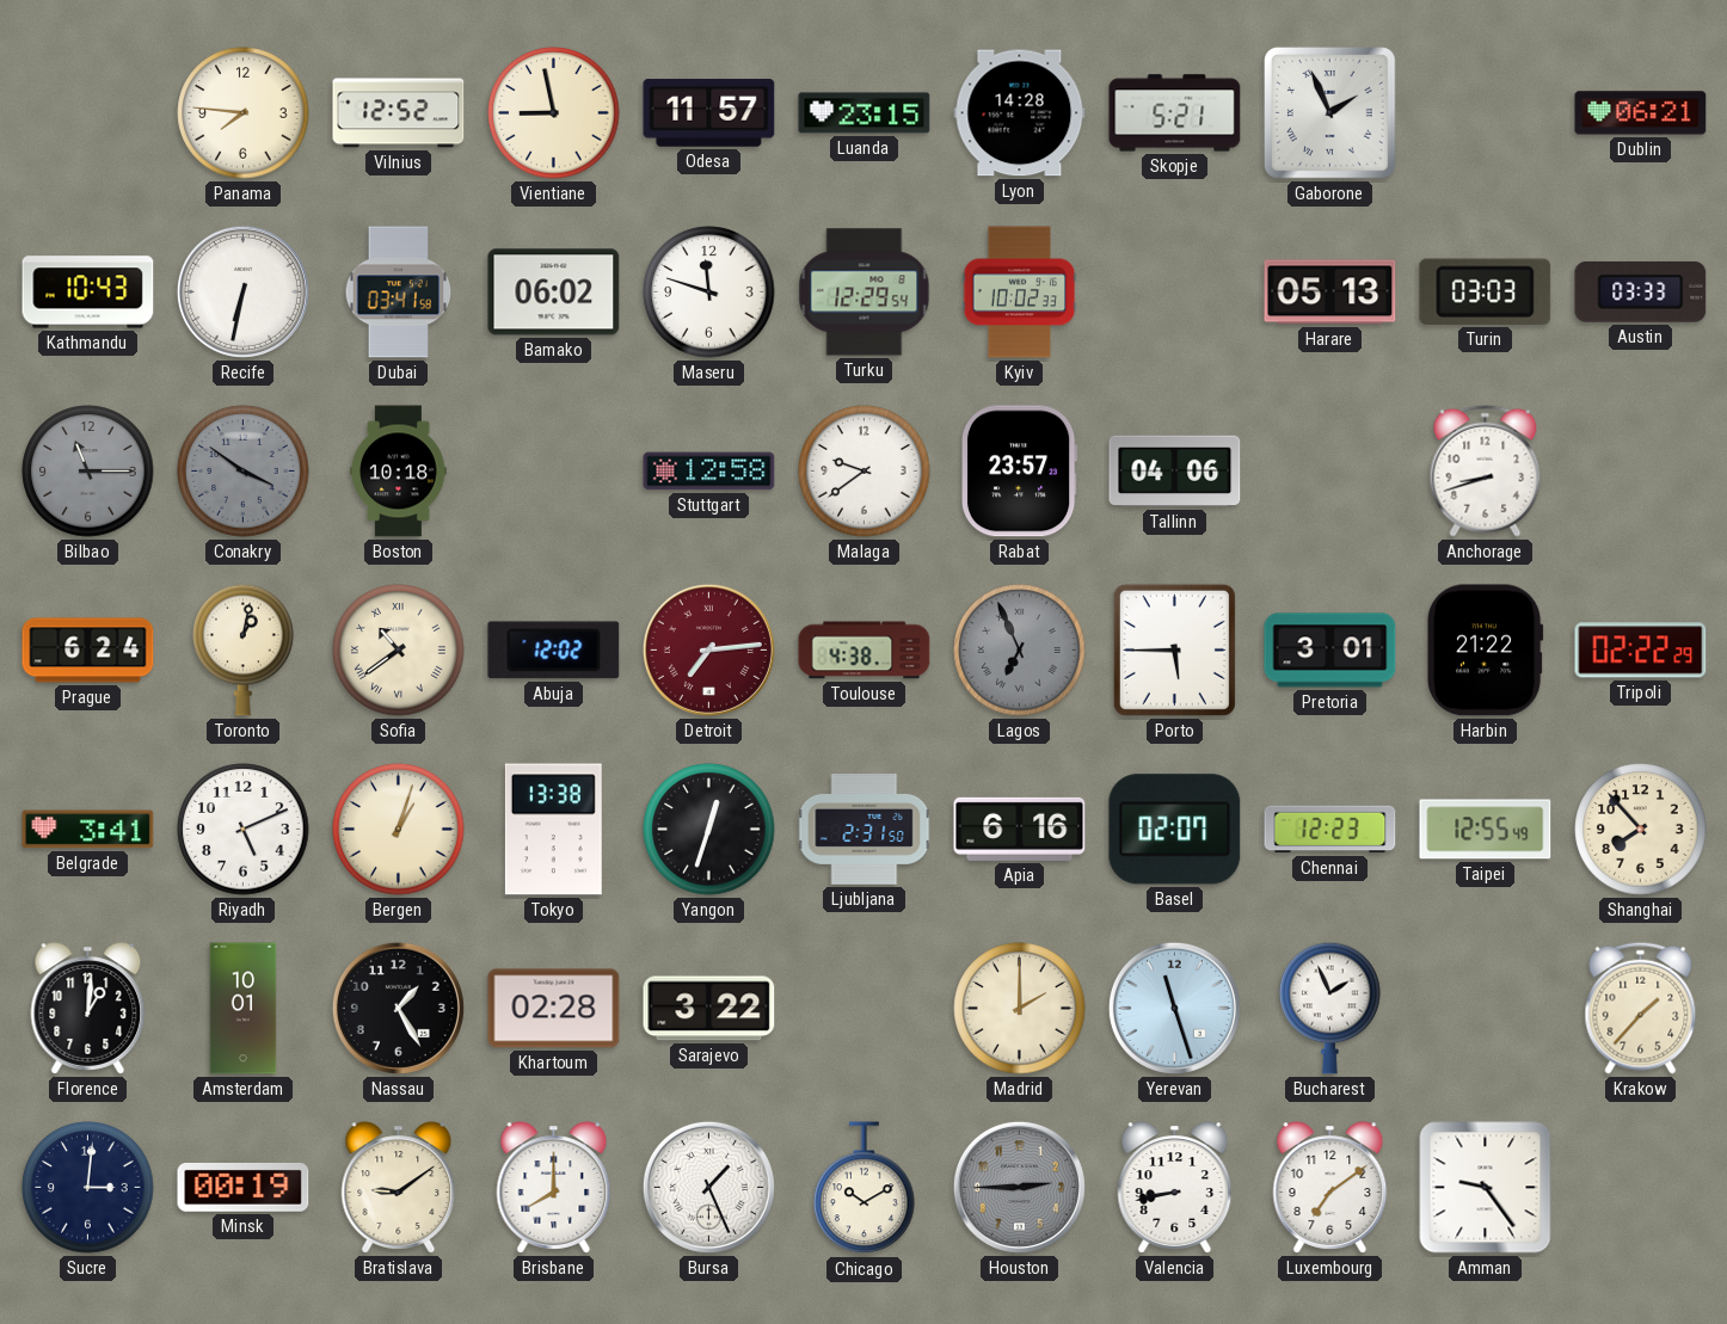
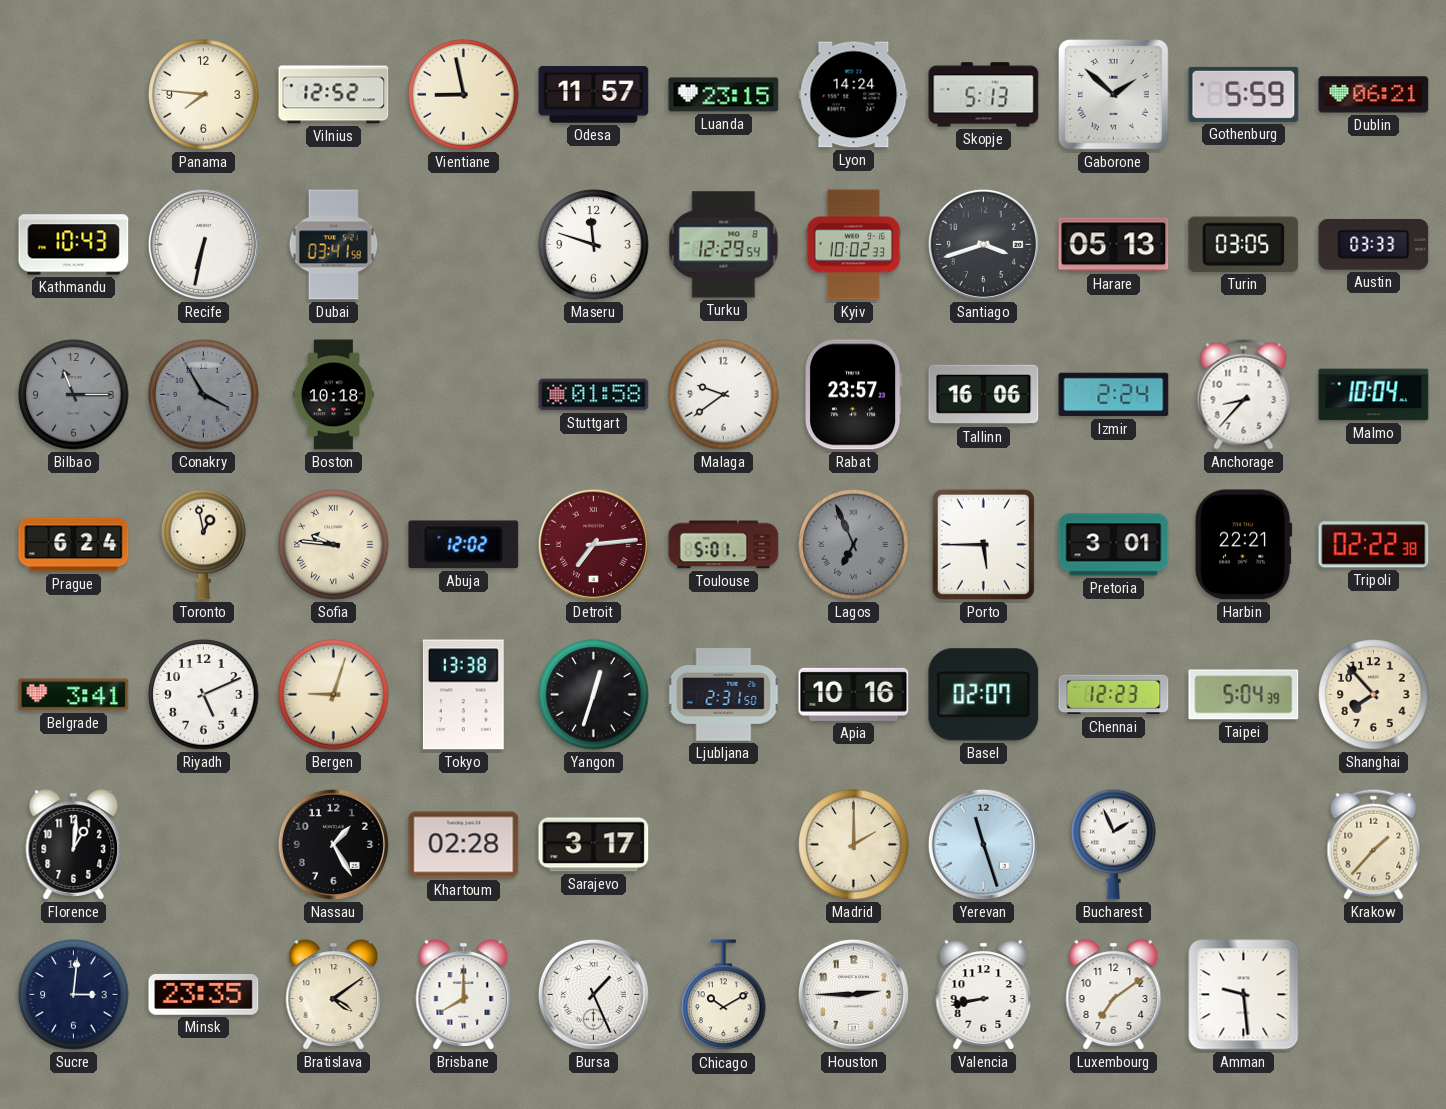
Lyon: 14:28 -> 14:24
Skopje: 5:21 -> 5:13
Gaborone: 1:56 -> 1:52
Gothenburg: none -> 5:59
Bamako: 06:02 -> none
Santiago: none -> 3:42
Turin: 03:03 -> 03:05
Conakry: 3:51 -> 3:55
Stuttgart: 12:58 -> 01:58
Tallinn: 04:06 -> 16:06
Izmir: none -> 2:24
Anchorage: 8:42 -> 8:37
Malmo: none -> 10:04
Toronto: 1:02 -> 12:58
Sofia: 10:39 -> 9:46
Toulouse: 4:38 -> 5:01
Harbin: 21:22 -> 22:21
Tripoli: 02:22:29 -> 02:22:38
Bergen: 1:03 -> 9:03
Apia: 6:16 -> 10:16
Taipei: 12:55 -> 5:04
Amsterdam: 10:01 -> none
Sarajevo: 3:22 -> 3:17
Minsk: 00:19 -> 23:35
Bratislava: 9:09 -> 4:09
Houston dial: grey -> white
Amman: 9:24 -> 9:29
